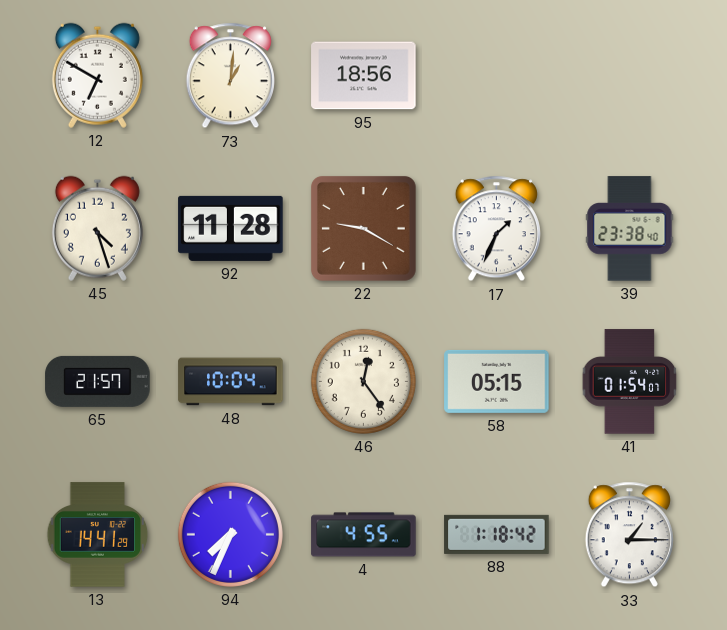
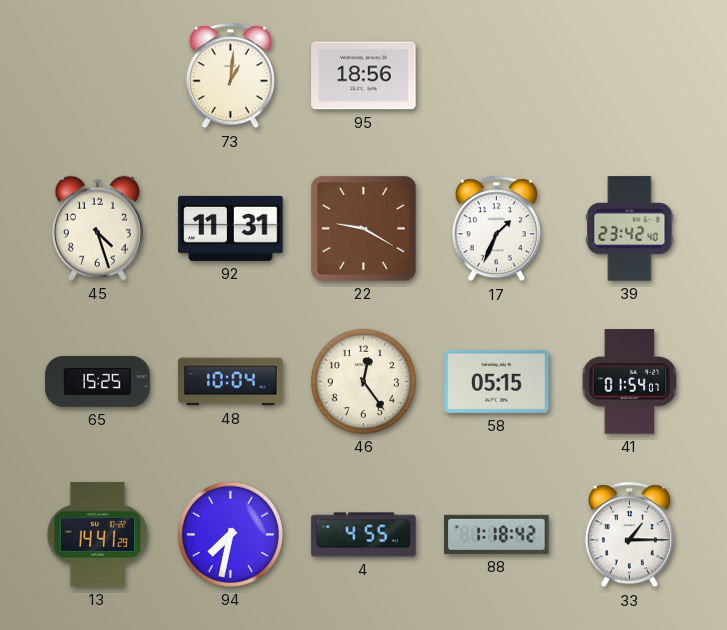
12: 6:50 -> none
92: 11:28 -> 11:31
39: 23:38 -> 23:42
65: 21:57 -> 15:25
94: 7:34 -> 7:32
